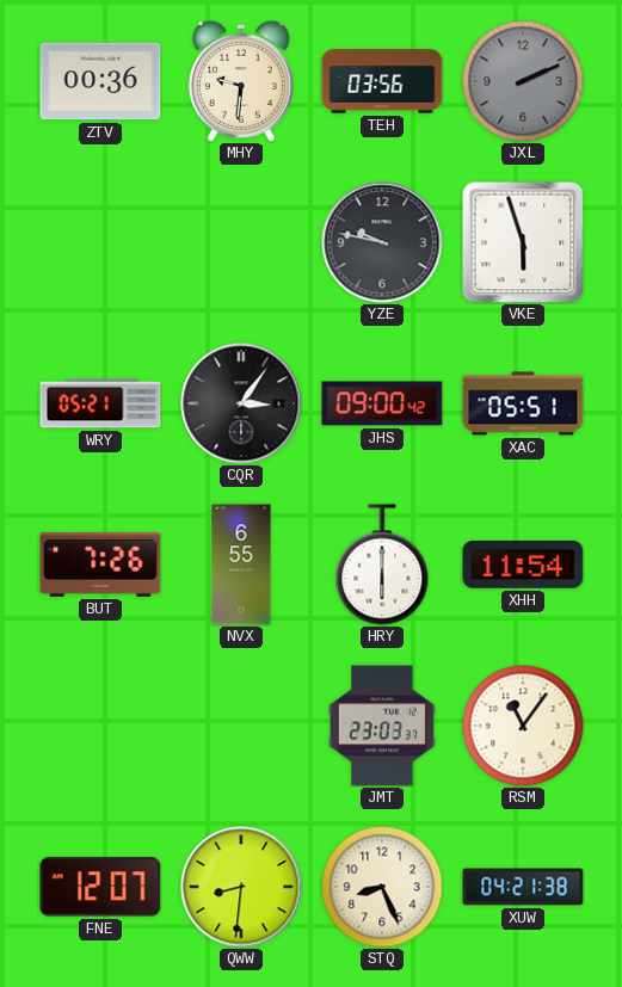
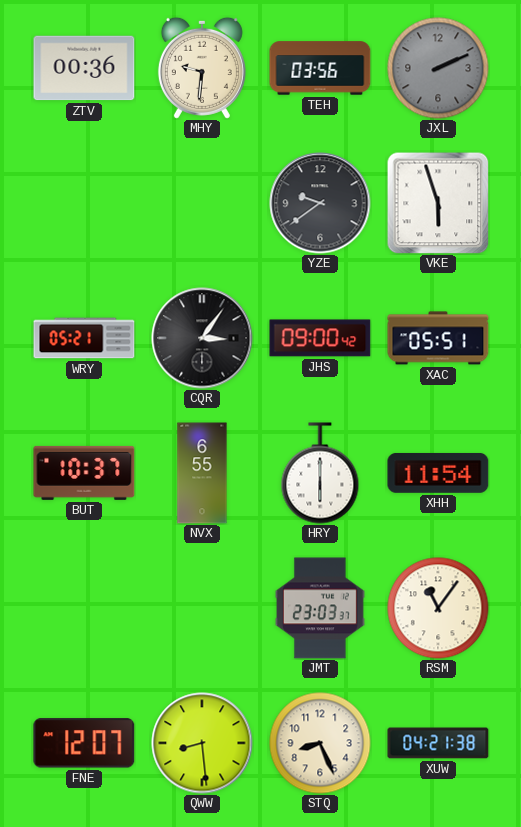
YZE: 9:47 -> 9:39
BUT: 7:26 -> 10:37
QWW: 8:31 -> 8:29
